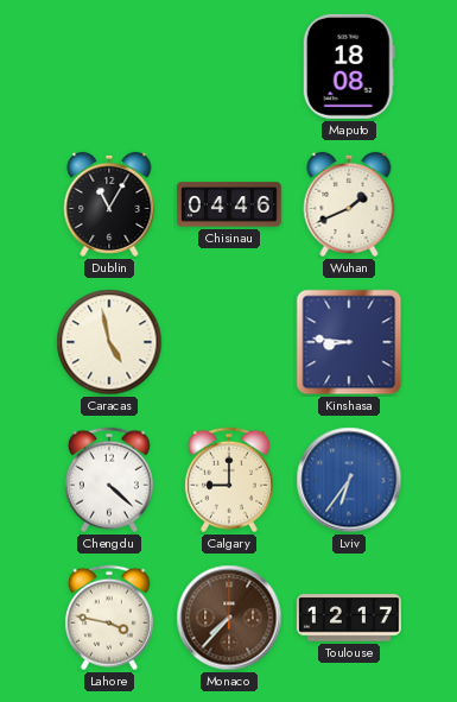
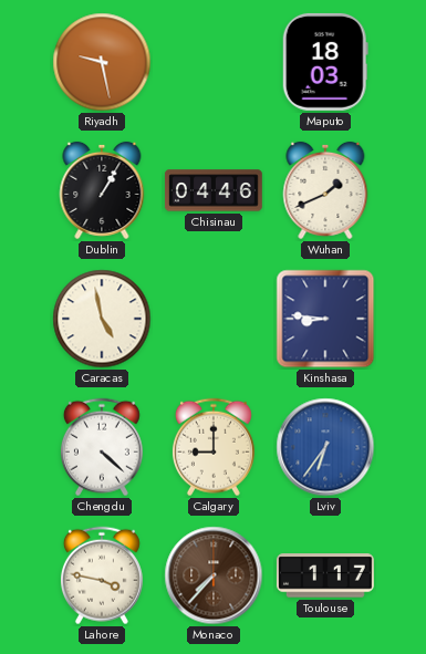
Riyadh: none -> 9:28
Maputo: 18:08 -> 18:03
Dublin: 11:05 -> 1:05
Toulouse: 12:17 -> 1:17
